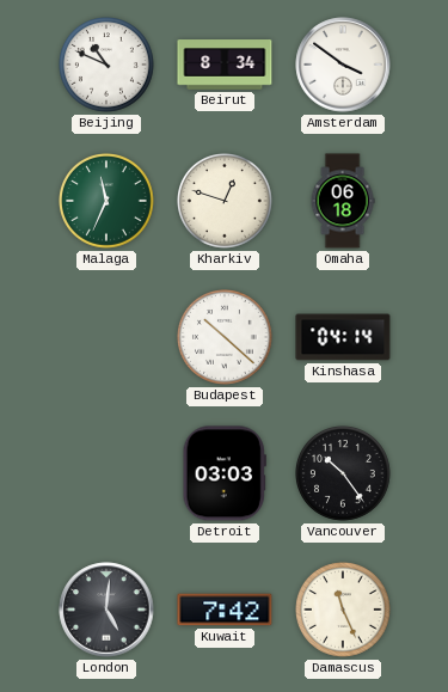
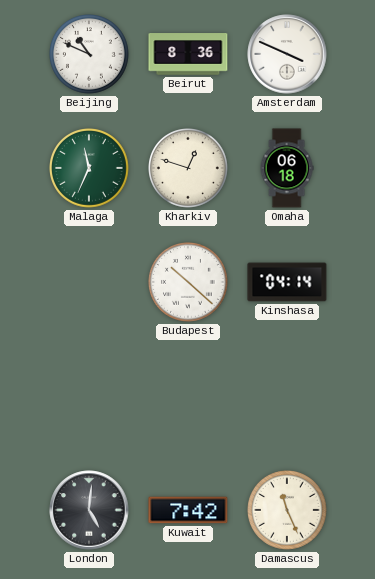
Beirut: 8:34 -> 8:36
Amsterdam: 3:51 -> 3:49
Detroit: 03:03 -> none
Vancouver: 10:24 -> none
